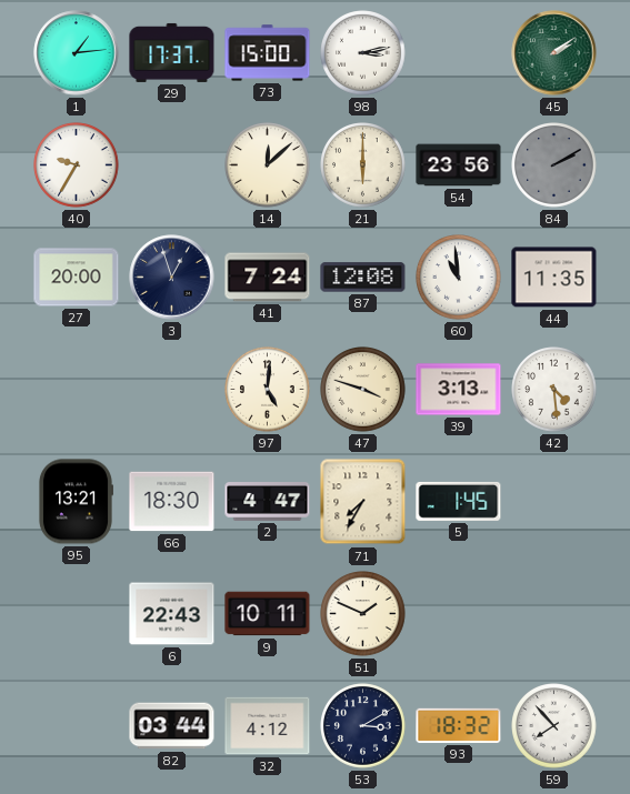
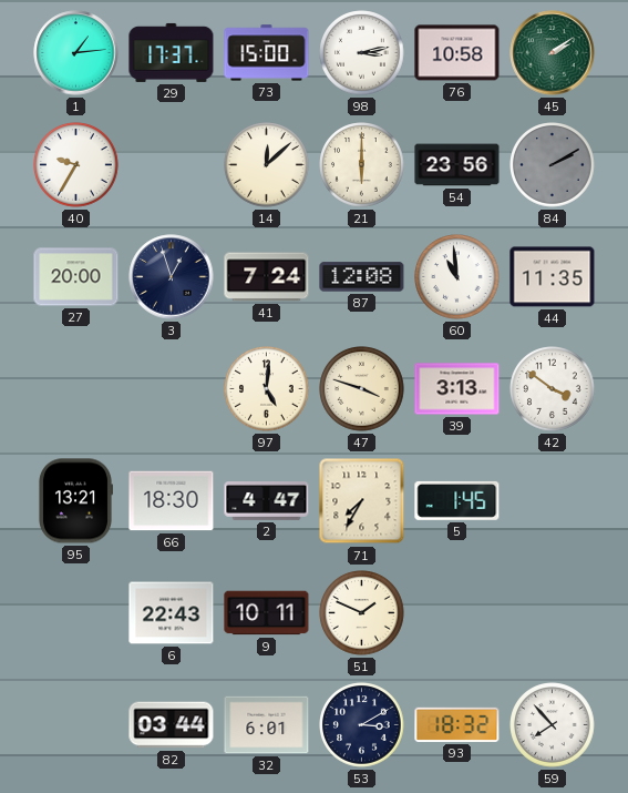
76: none -> 10:58
42: 4:29 -> 3:51
32: 4:12 -> 6:01
